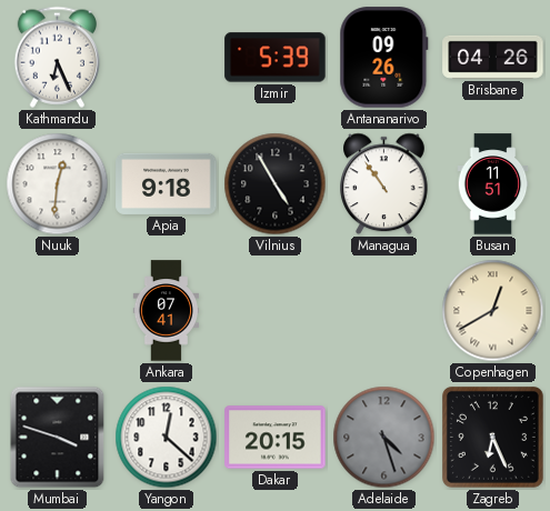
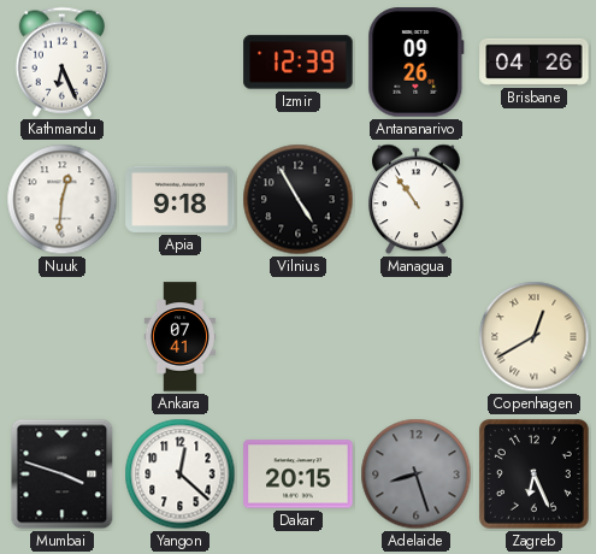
Izmir: 5:39 -> 12:39
Busan: 11:51 -> none
Adelaide: 4:27 -> 8:27
